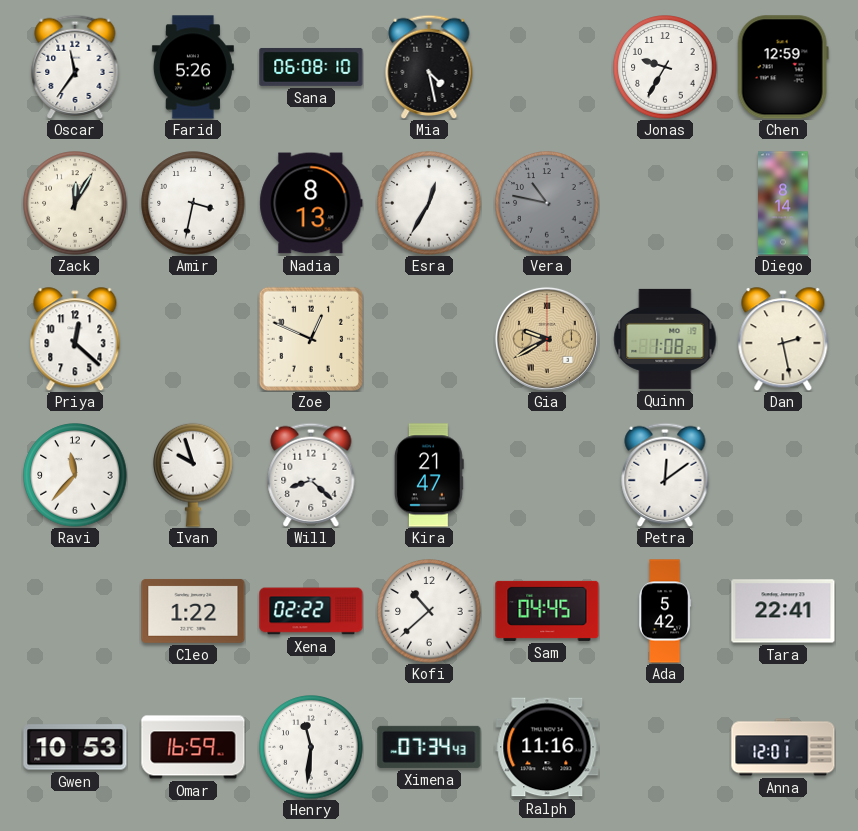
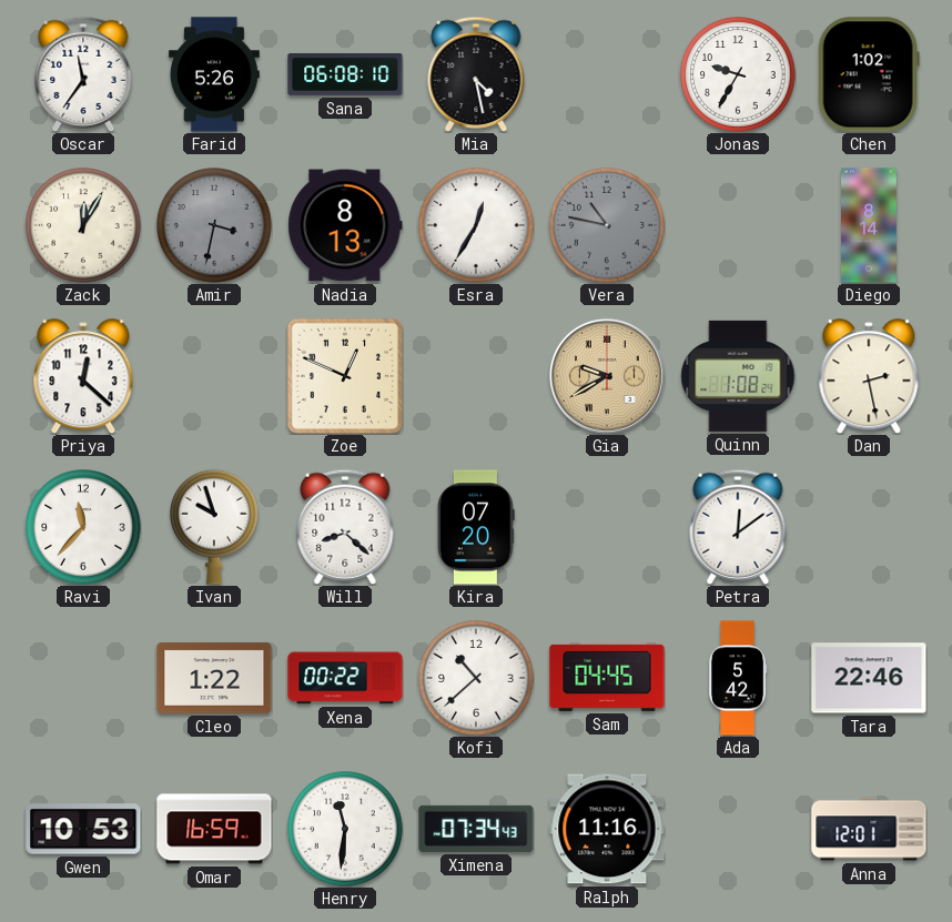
Chen: 12:59 -> 1:02
Amir dial: white -> grey
Kira: 21:47 -> 07:20
Xena: 02:22 -> 00:22
Tara: 22:41 -> 22:46
